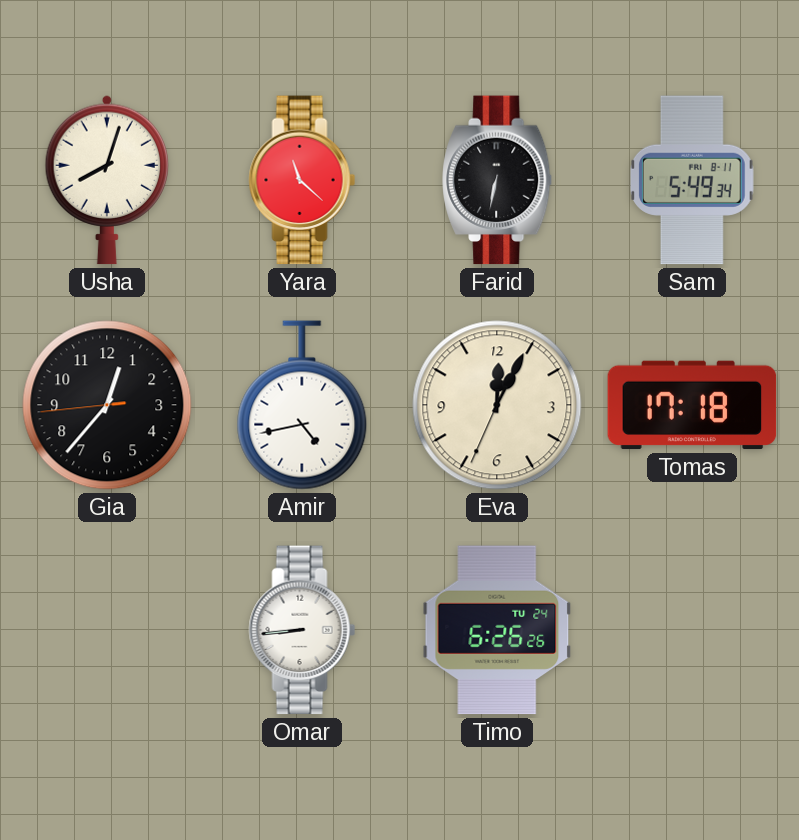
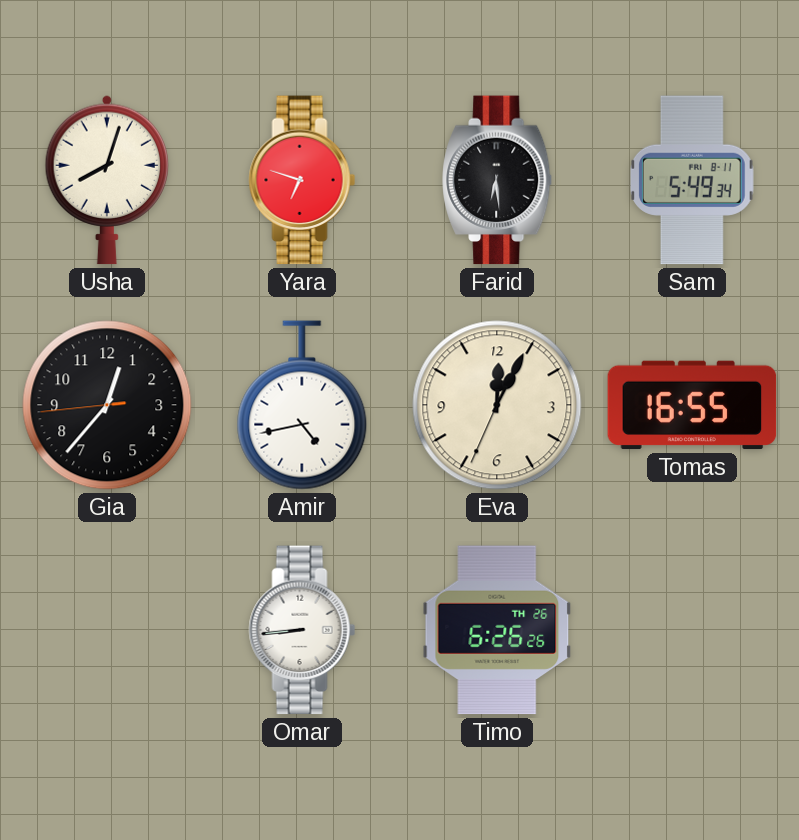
Yara: 11:22 -> 6:48
Farid: 6:32 -> 6:29
Tomas: 17:18 -> 16:55
Timo date: TU 24 -> TH 26
